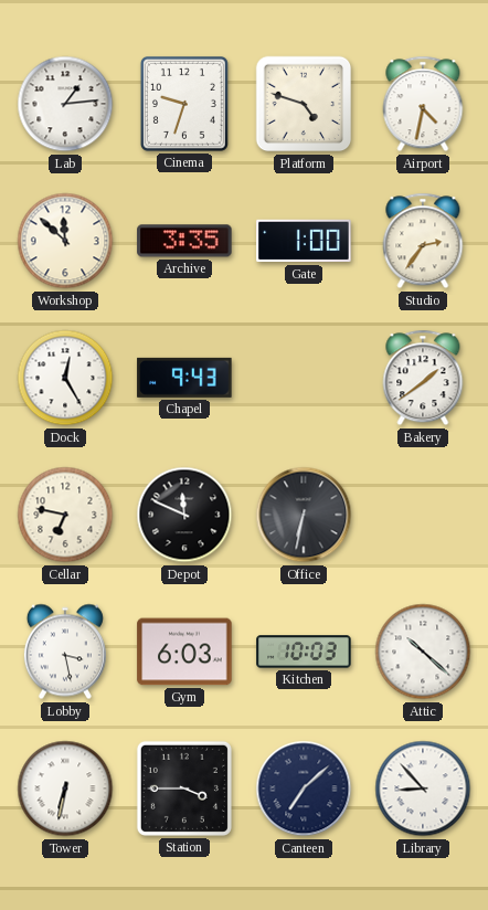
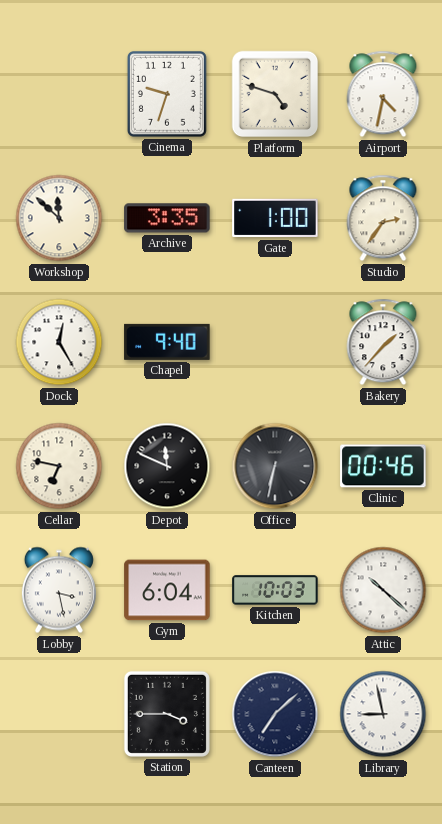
Lab: 1:14 -> none
Chapel: 9:43 -> 9:40
Bakery: 1:39 -> 1:37
Clinic: none -> 00:46
Gym: 6:03 -> 6:04
Tower: 6:32 -> none
Library: 8:53 -> 8:58
